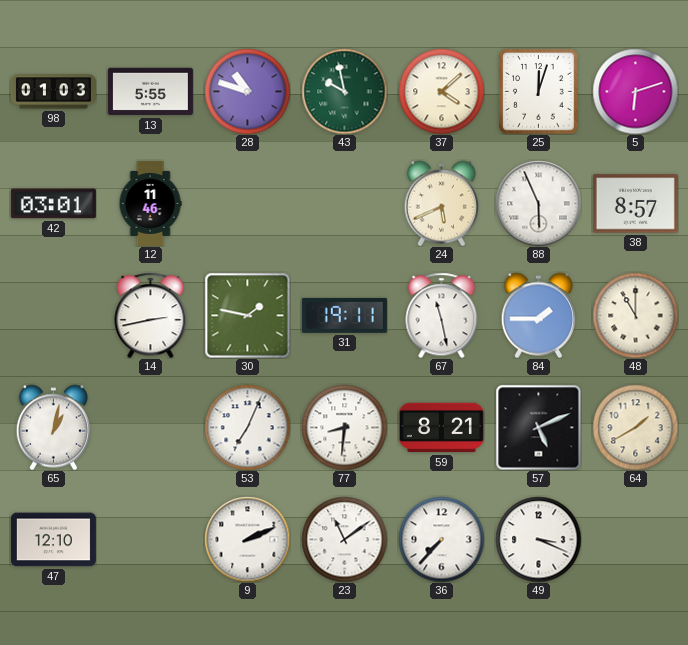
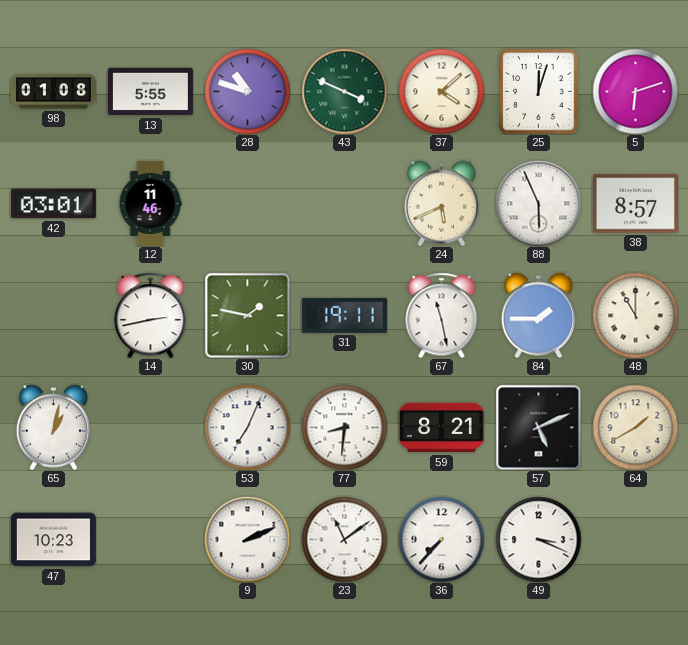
98: 01:03 -> 01:08
43: 9:58 -> 3:49
47: 12:10 -> 10:23
